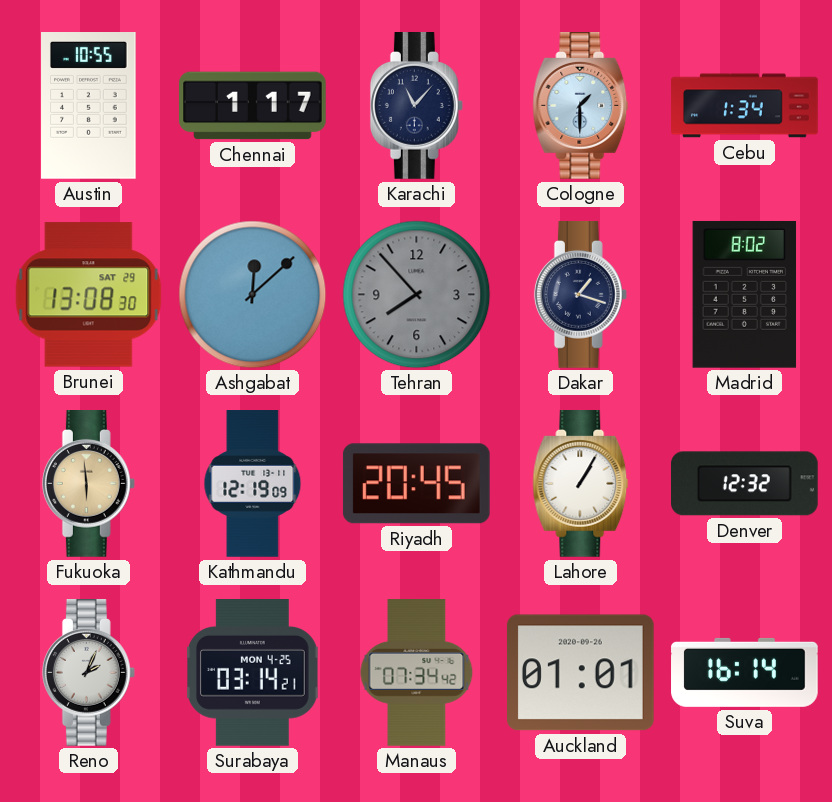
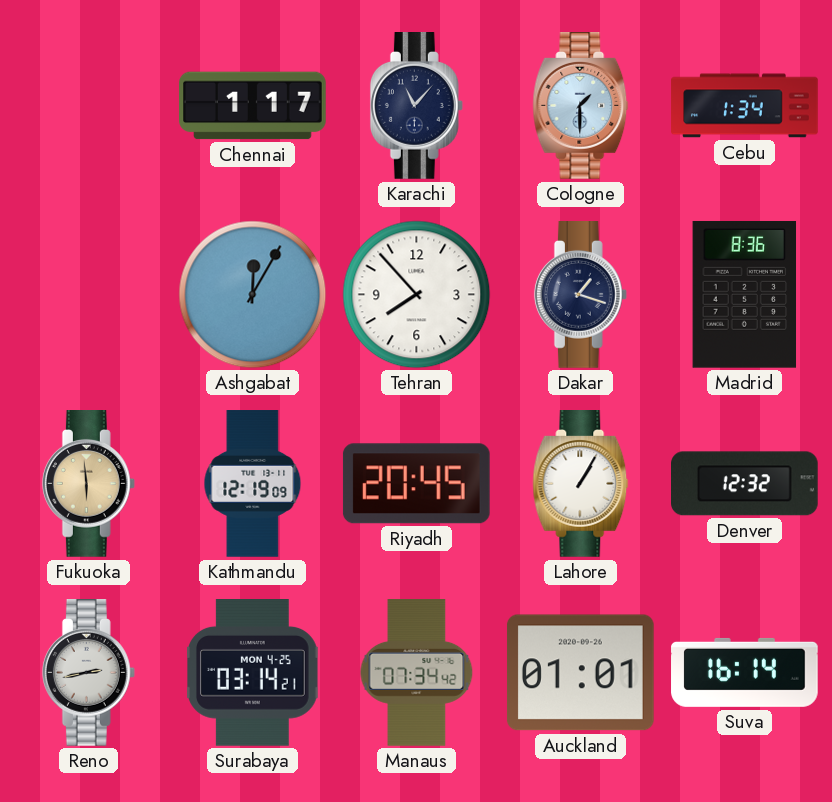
Austin: 10:55 -> none
Brunei: 13:08 -> none
Ashgabat: 12:08 -> 12:05
Tehran dial: grey -> white
Madrid: 8:02 -> 8:36
Reno: 2:04 -> 2:43
